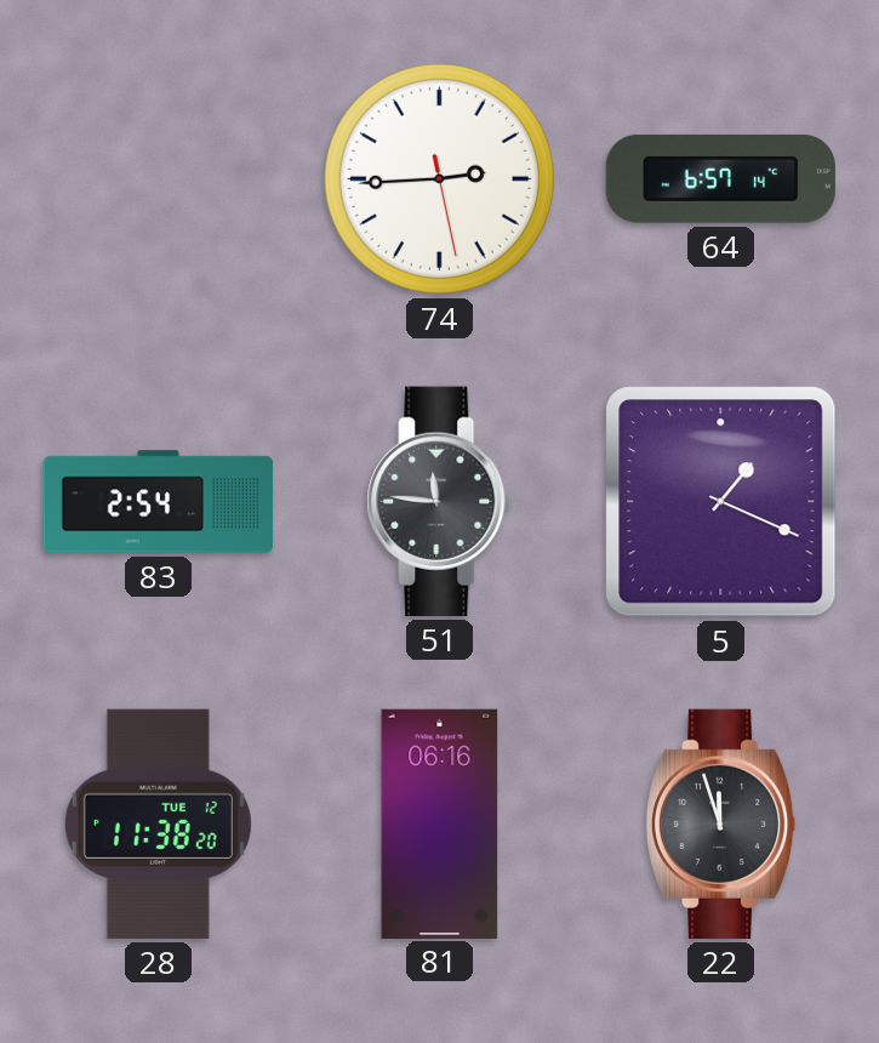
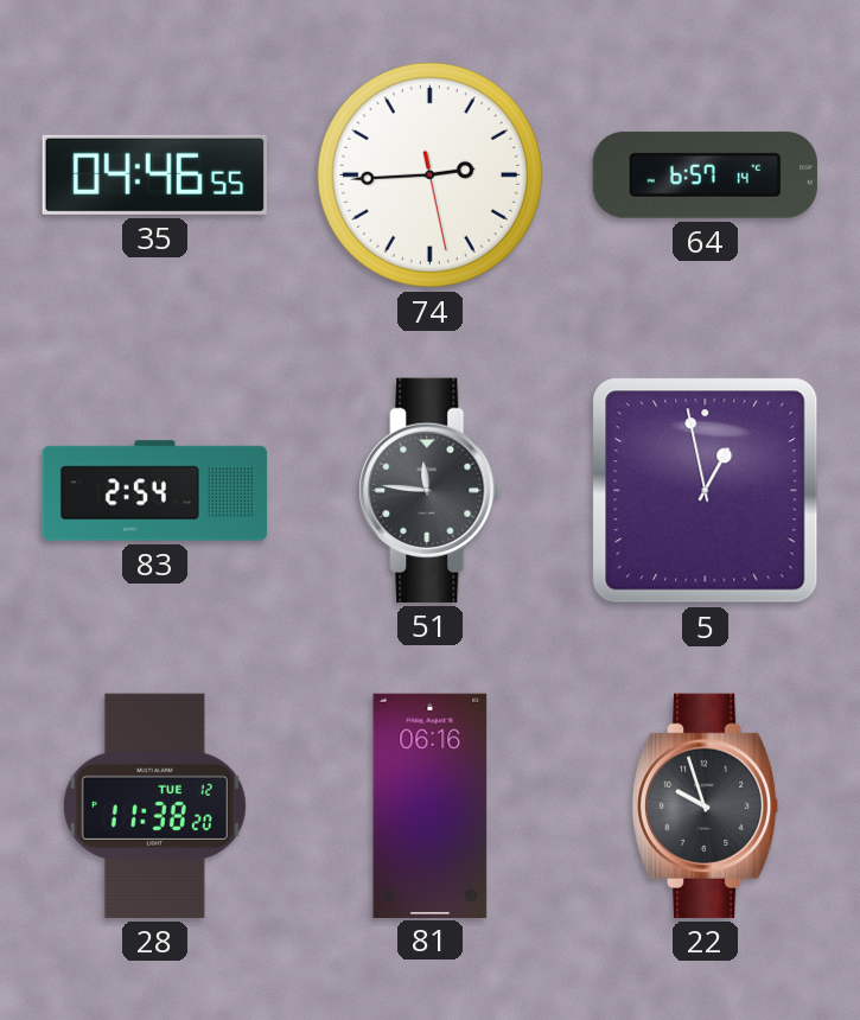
35: none -> 04:46
5: 1:19 -> 12:58
22: 11:57 -> 9:57
